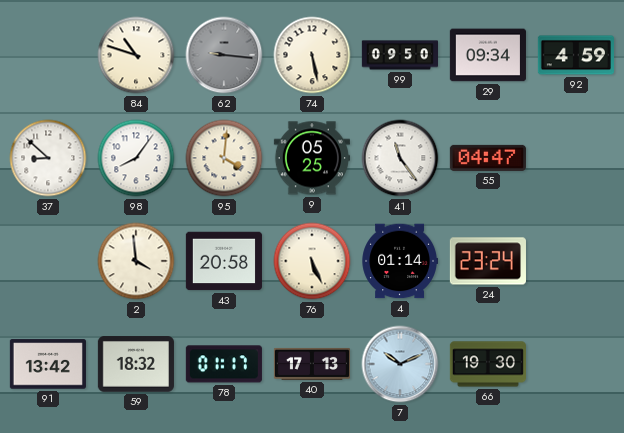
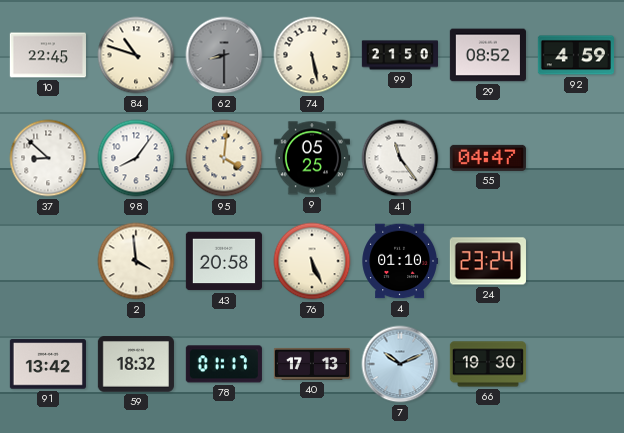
10: none -> 22:45
62: 9:16 -> 8:30
99: 09:50 -> 21:50
29: 09:34 -> 08:52
4: 01:14 -> 01:10
